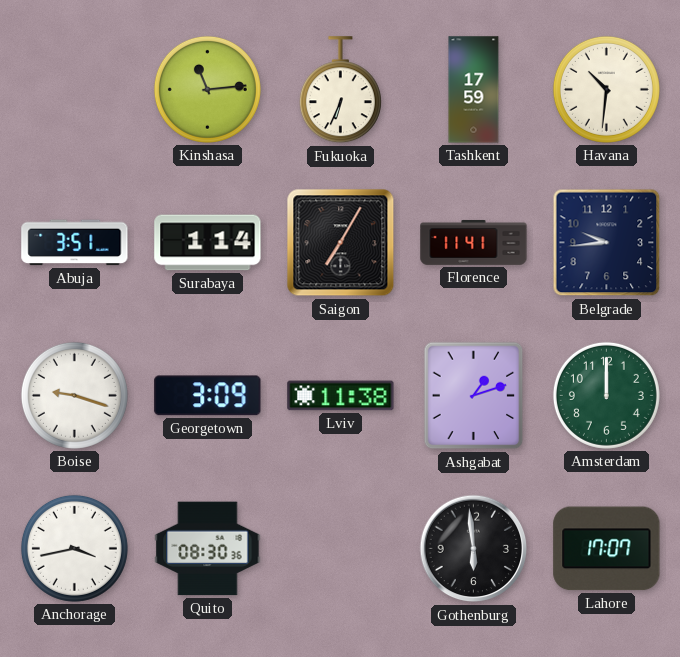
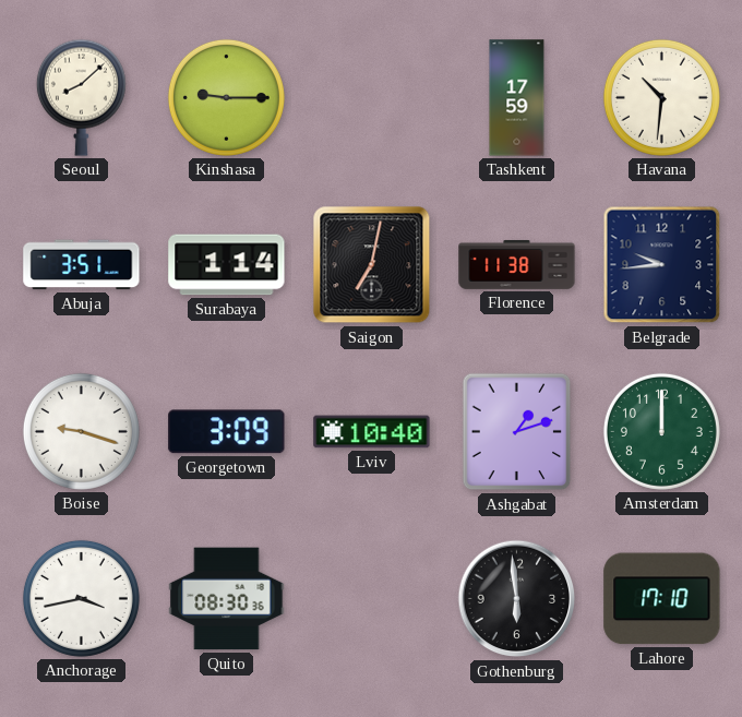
Seoul: none -> 8:08
Kinshasa: 11:14 -> 9:15
Fukuoka: 6:34 -> none
Saigon: 7:05 -> 7:02
Florence: 11:41 -> 11:38
Lviv: 11:38 -> 10:40
Lahore: 17:07 -> 17:10
